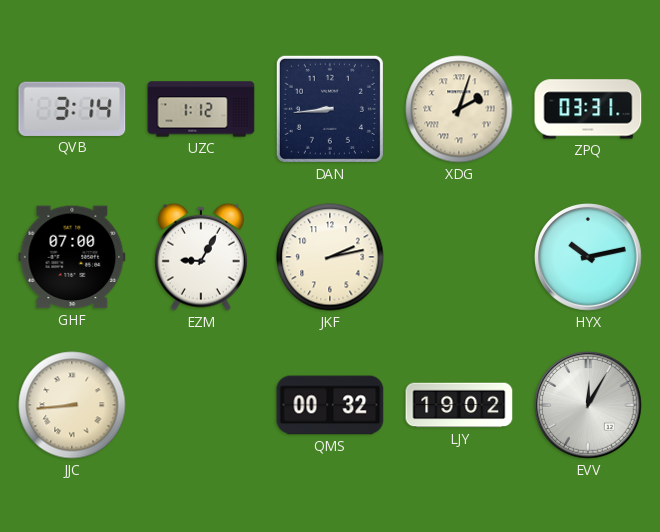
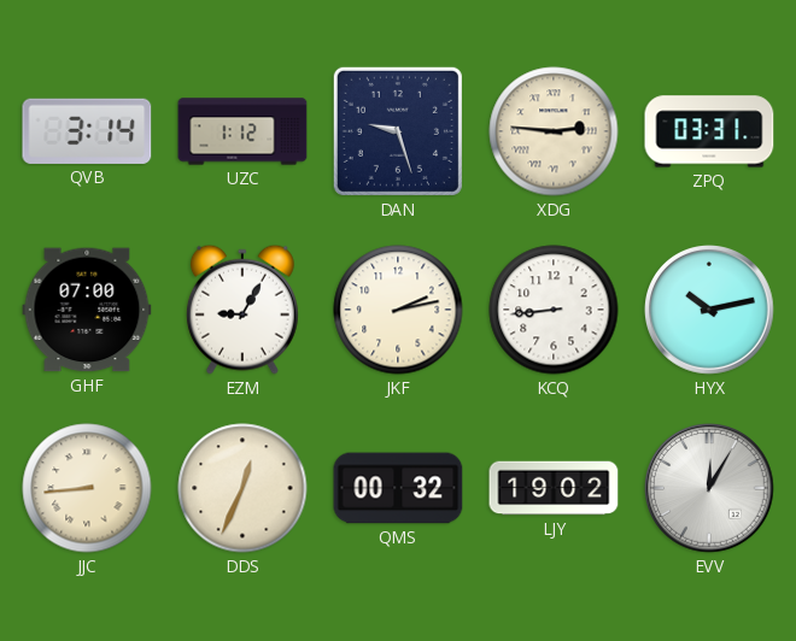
DAN: 8:44 -> 9:27
XDG: 2:03 -> 2:46
KCQ: none -> 8:44
DDS: none -> 12:34
